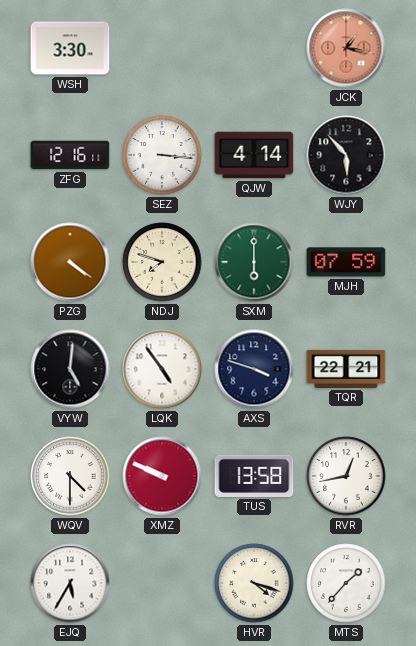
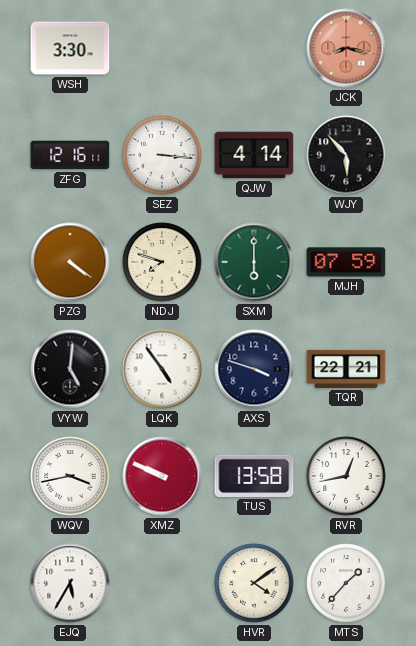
JCK: 1:17 -> 8:17
WQV: 4:30 -> 3:43
HVR: 4:18 -> 4:09
